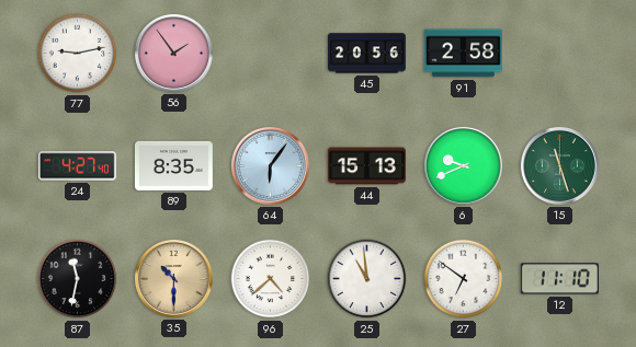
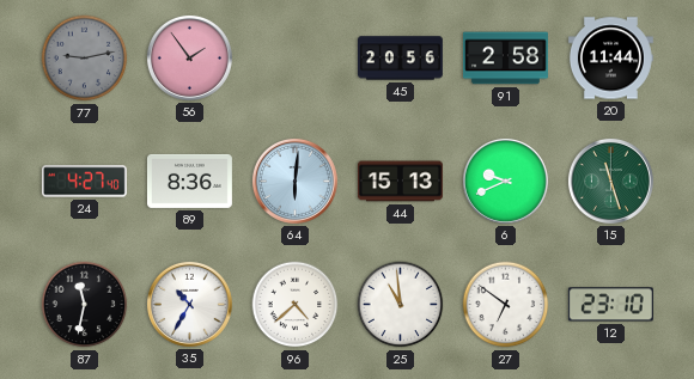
77 dial: white -> grey
20: none -> 11:44
89: 8:35 -> 8:36
64: 6:06 -> 6:01
35: 10:30 -> 10:35
35 dial: champagne -> white
12: 11:10 -> 23:10
